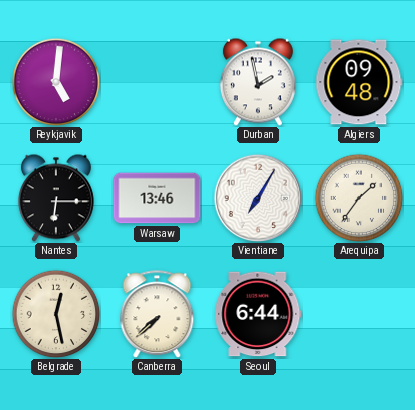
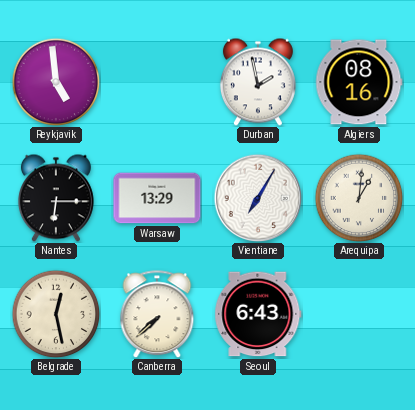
Reykjavik: 5:01 -> 4:59
Algiers: 09:48 -> 08:16
Warsaw: 13:46 -> 13:29
Arequipa: 1:36 -> 1:01
Seoul: 6:44 -> 6:43
